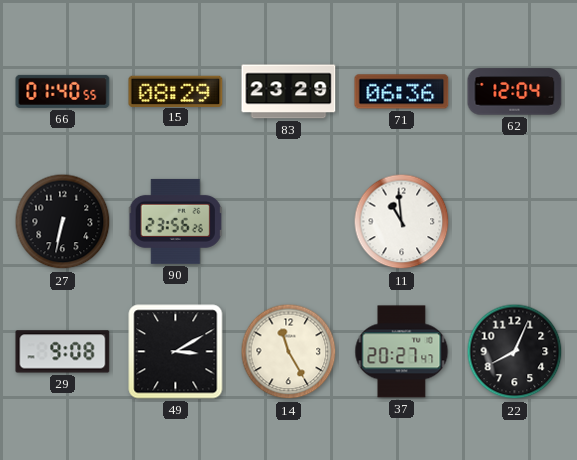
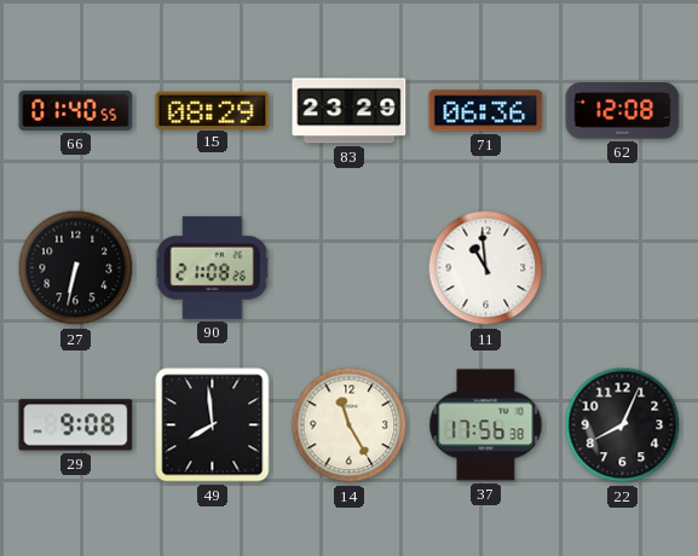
62: 12:04 -> 12:08
90: 23:56 -> 21:08
49: 3:10 -> 7:59
37: 20:27 -> 17:56
